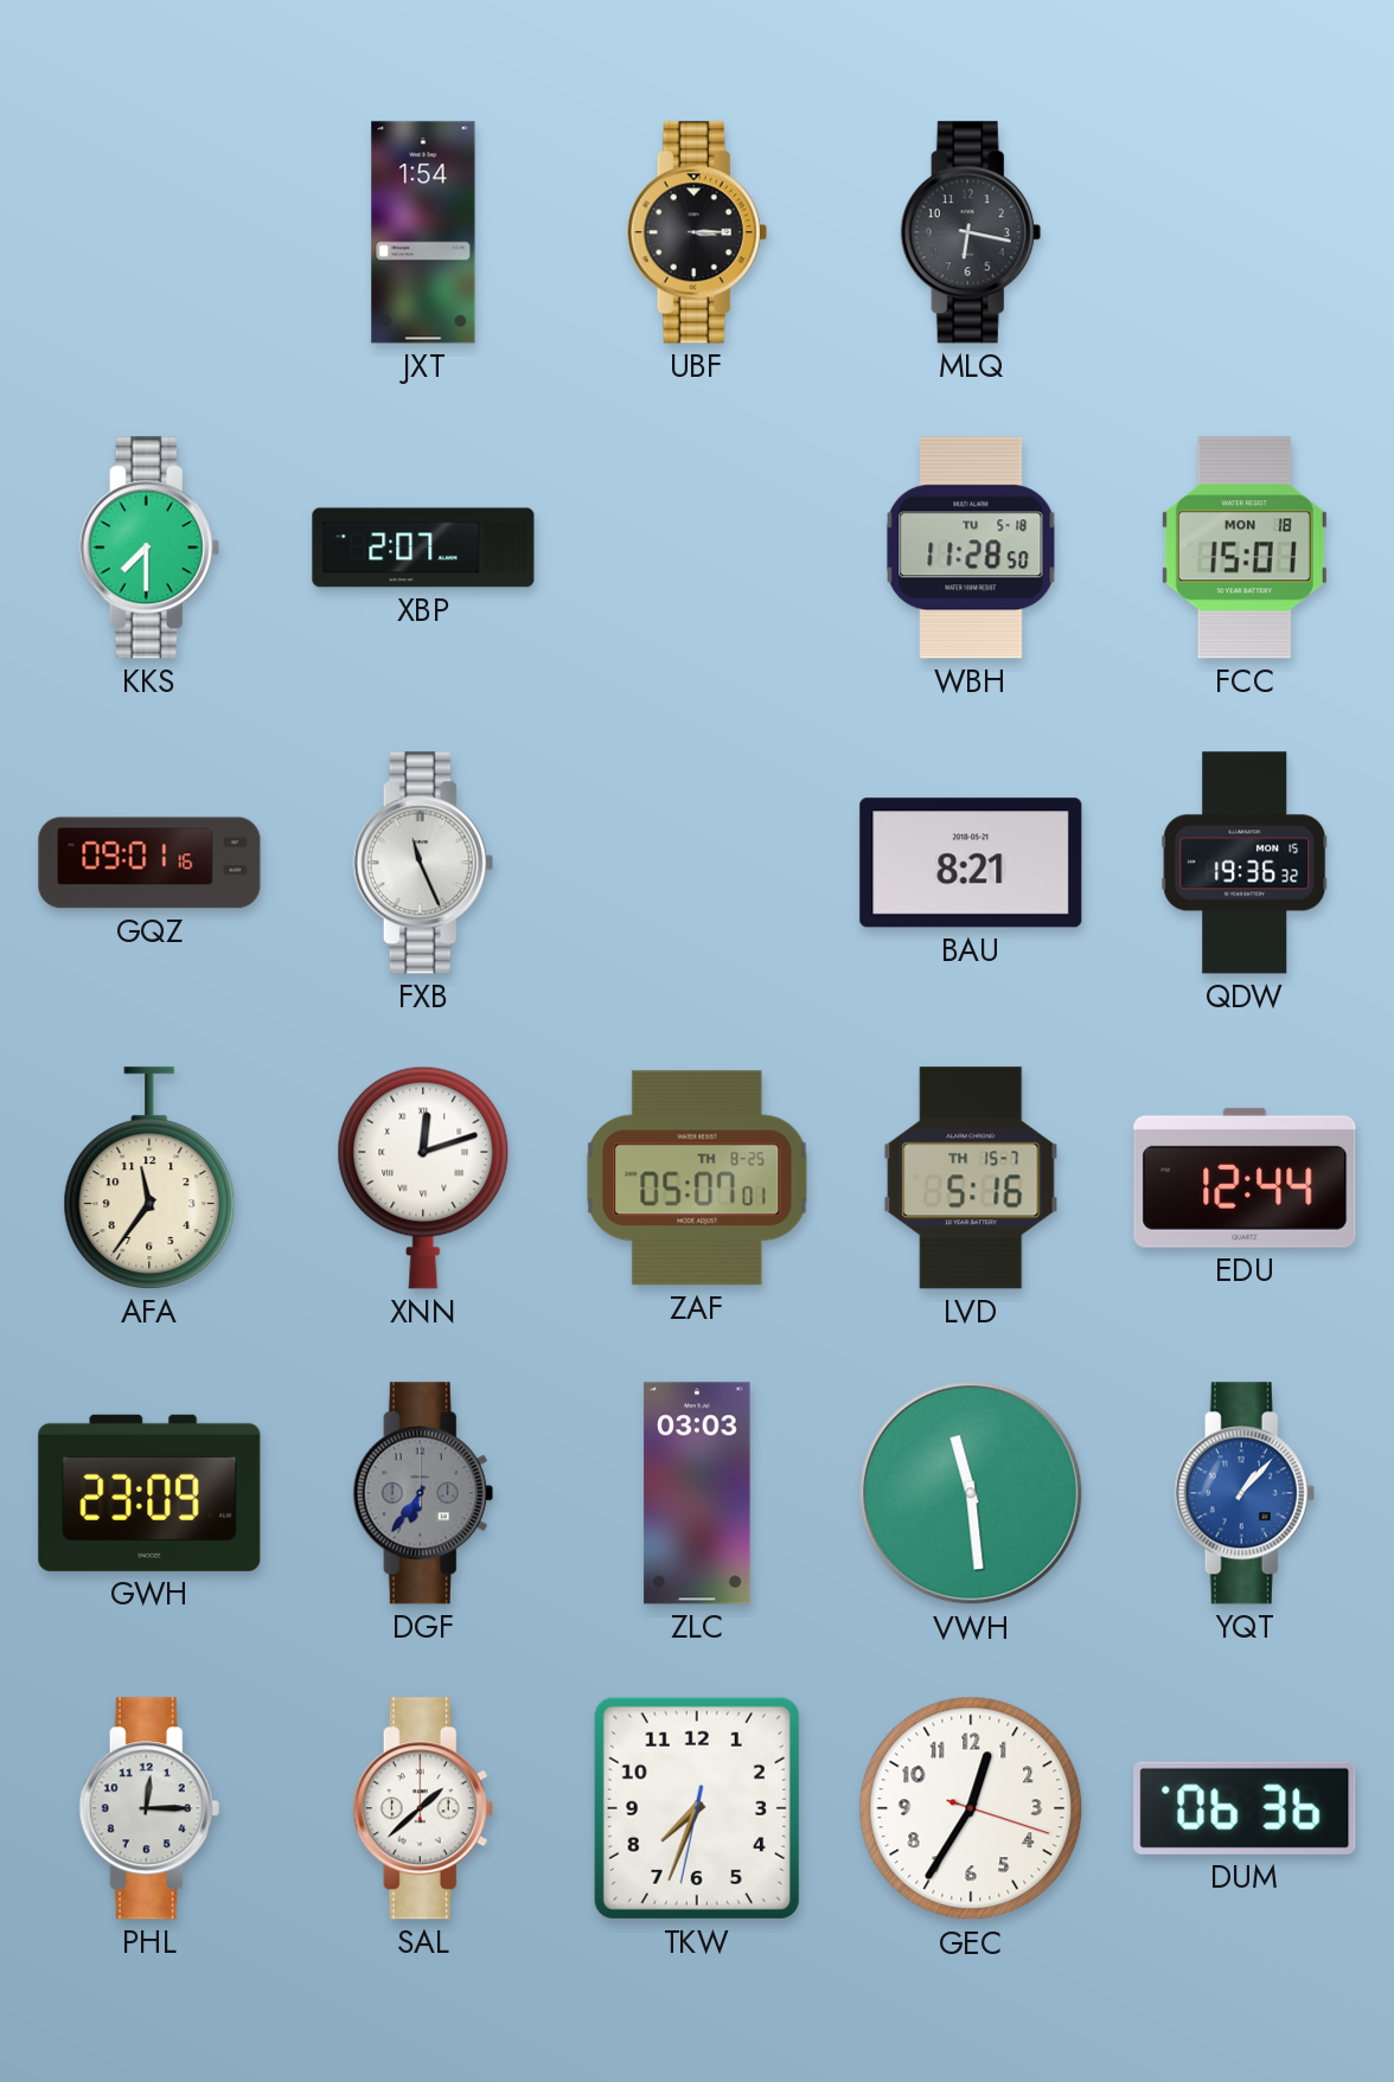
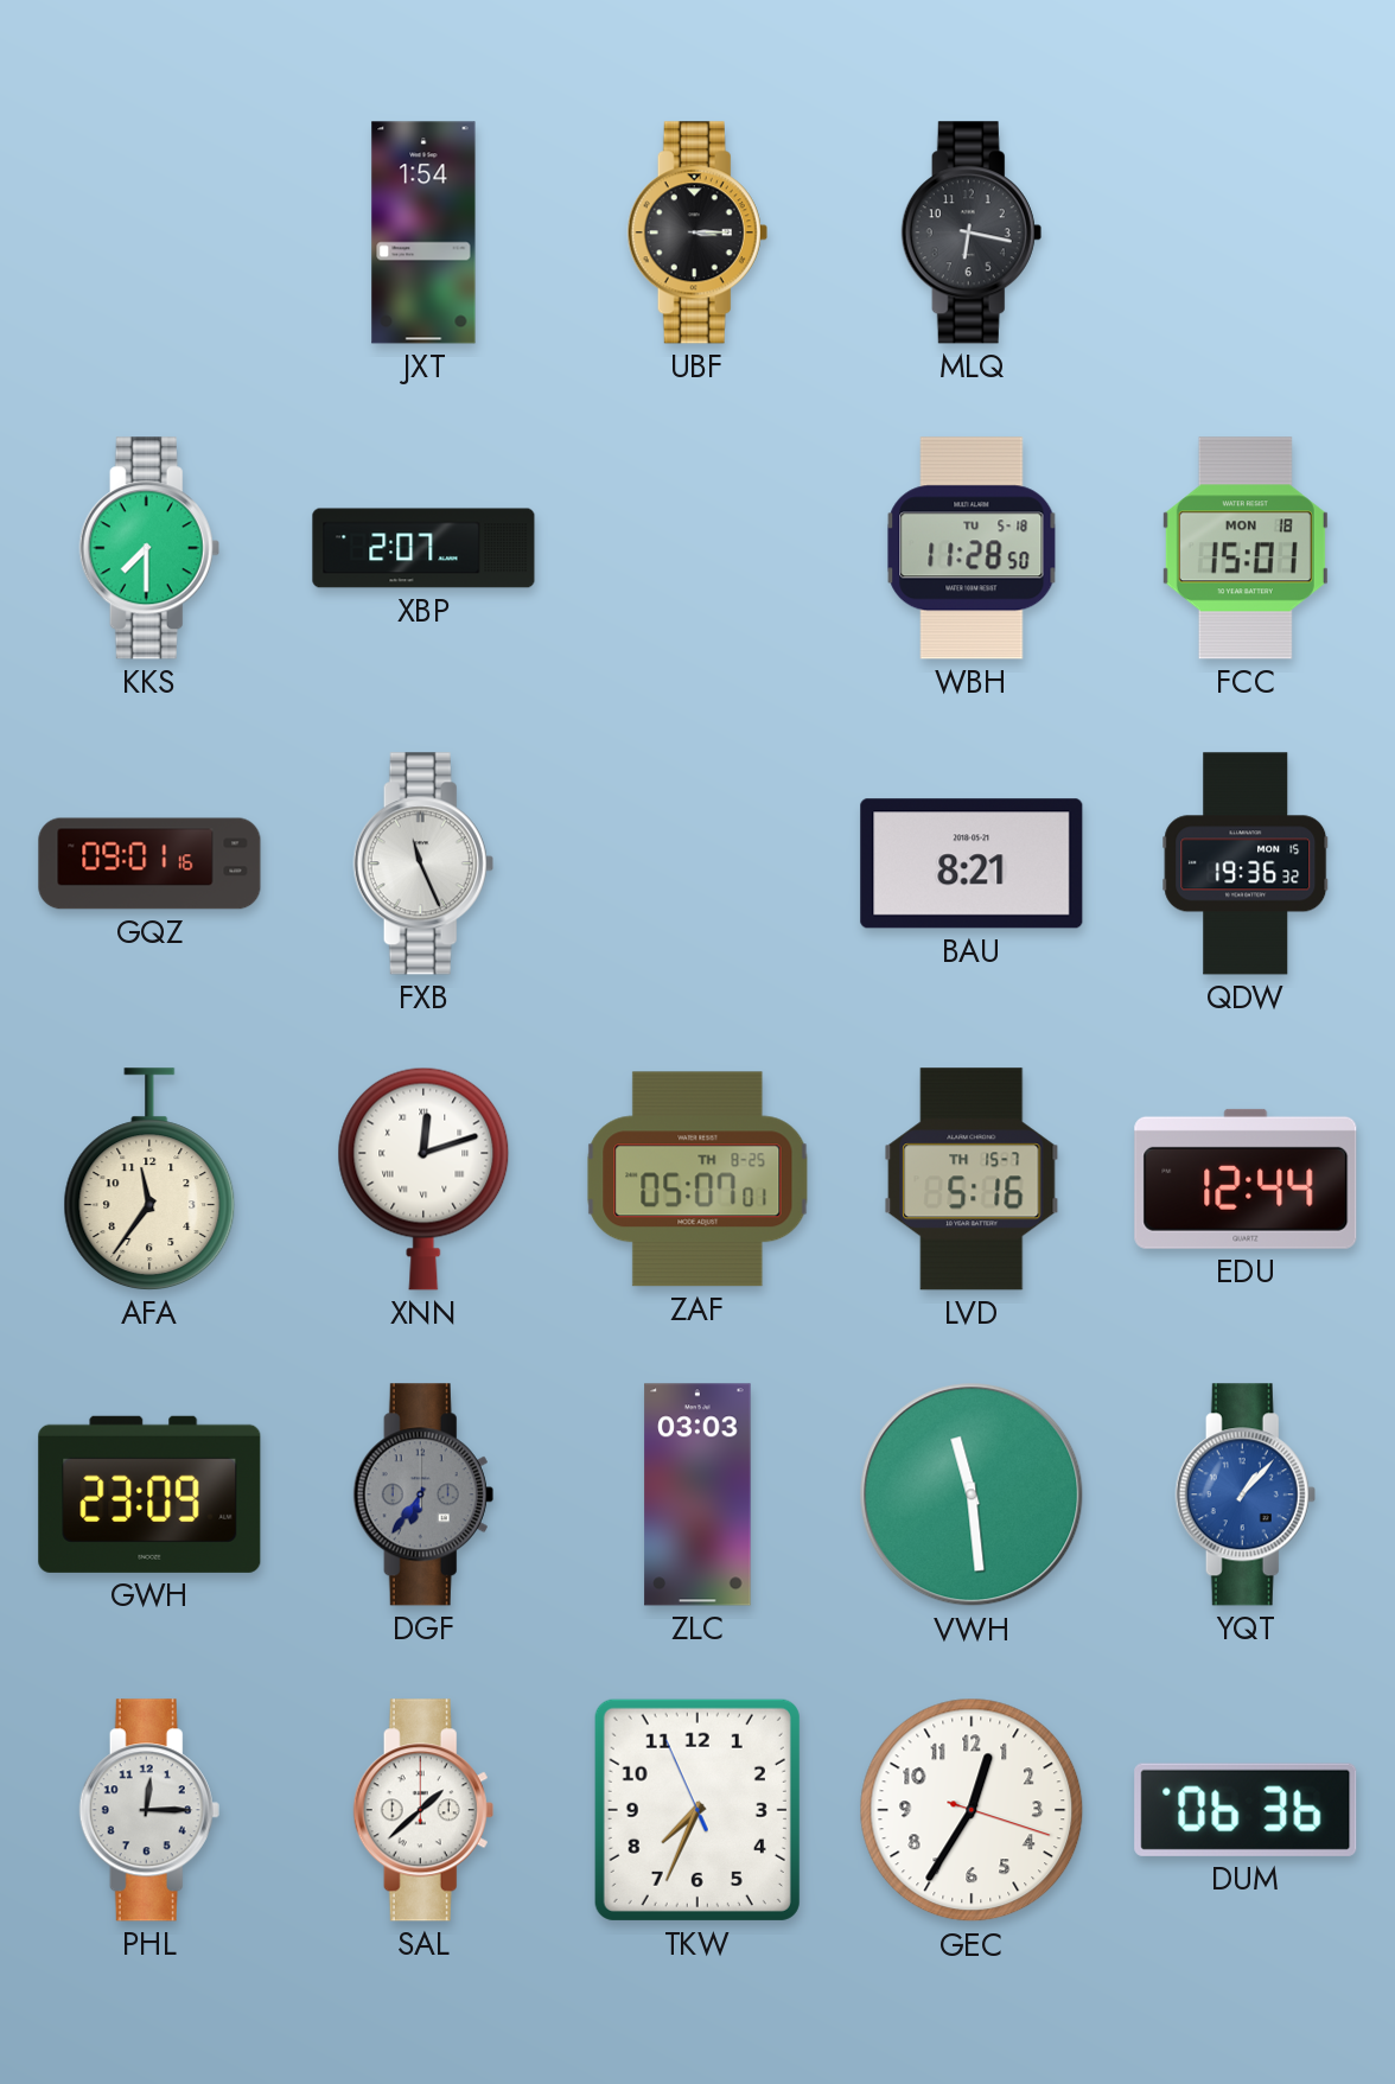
TKW: 7:33:32 -> 7:33:56
